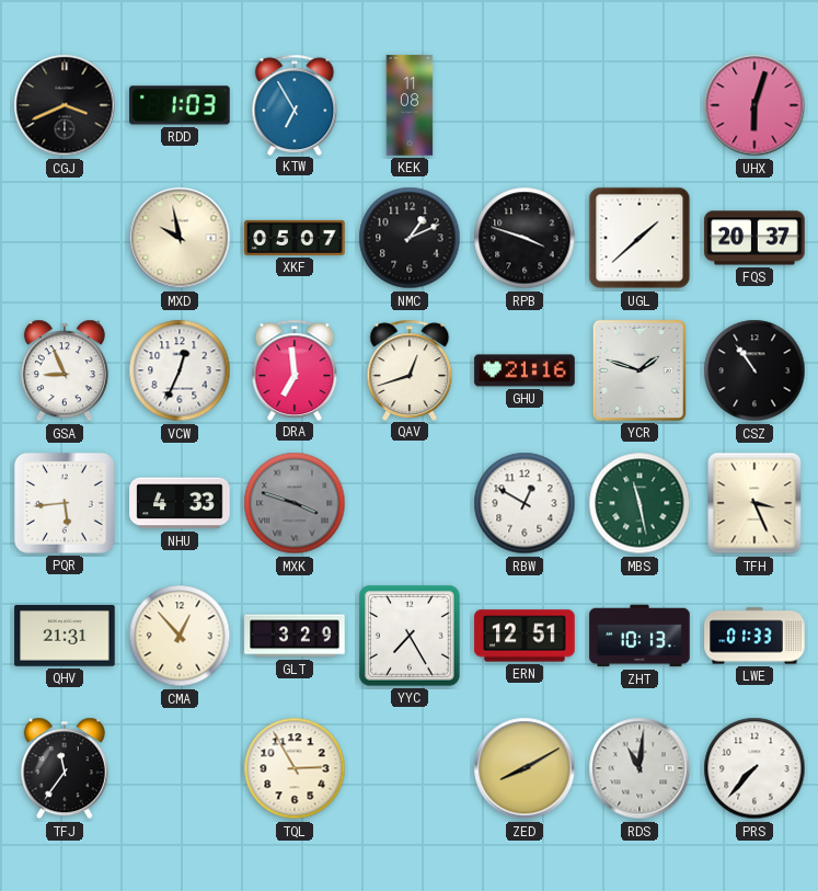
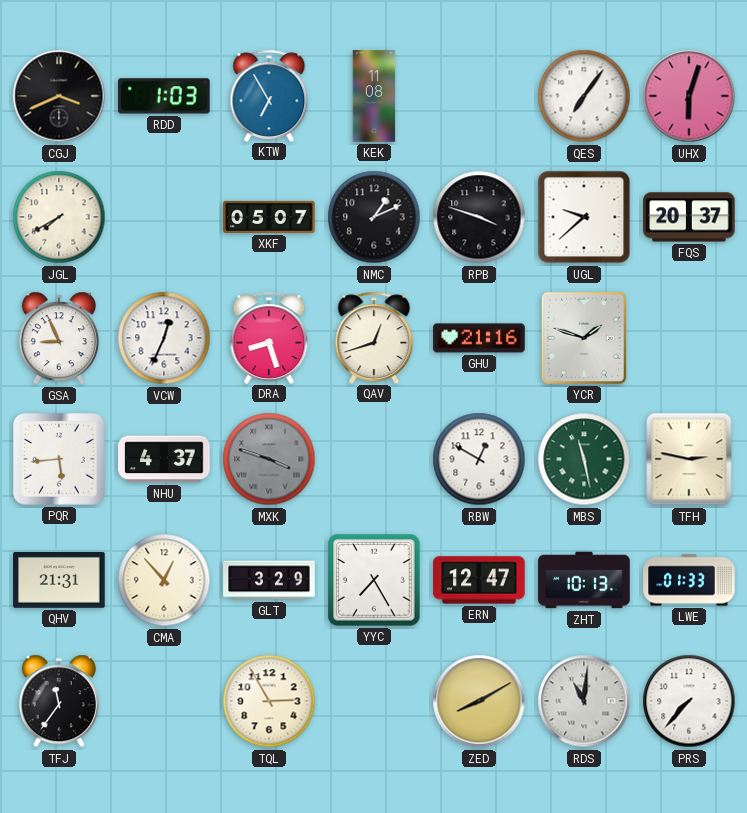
QES: none -> 7:06
JGL: none -> 7:40
MXD: 9:58 -> none
UGL: 1:38 -> 9:38
DRA: 6:59 -> 8:27
CSZ: 10:54 -> none
NHU: 4:33 -> 4:37
TFH: 3:26 -> 2:47
ERN: 12:51 -> 12:47
